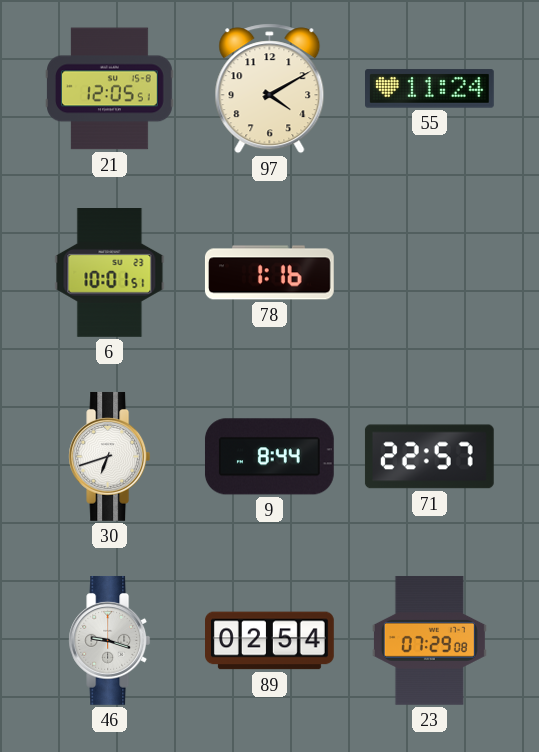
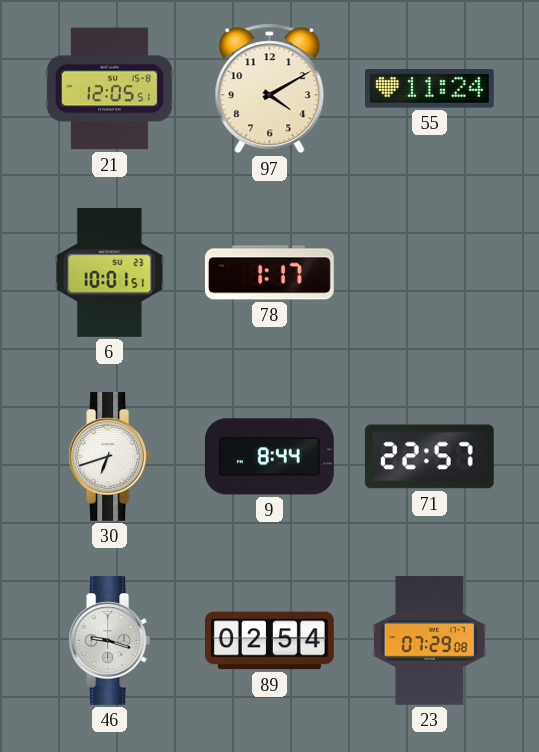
78: 1:16 -> 1:17
